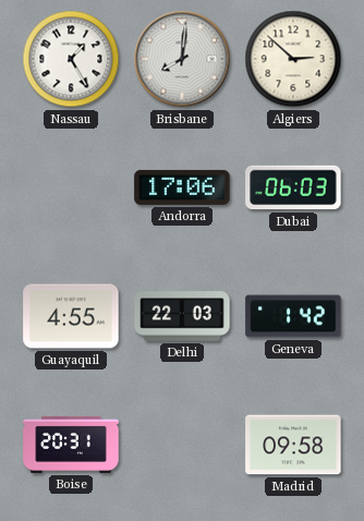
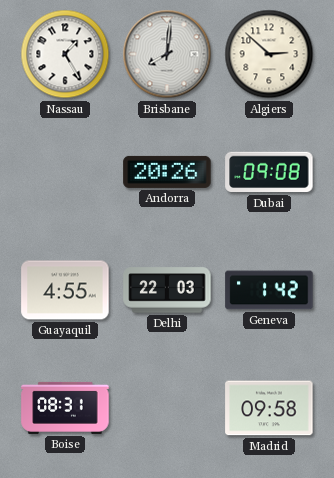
Andorra: 17:06 -> 20:26
Dubai: 06:03 -> 09:08
Boise: 20:31 -> 08:31
